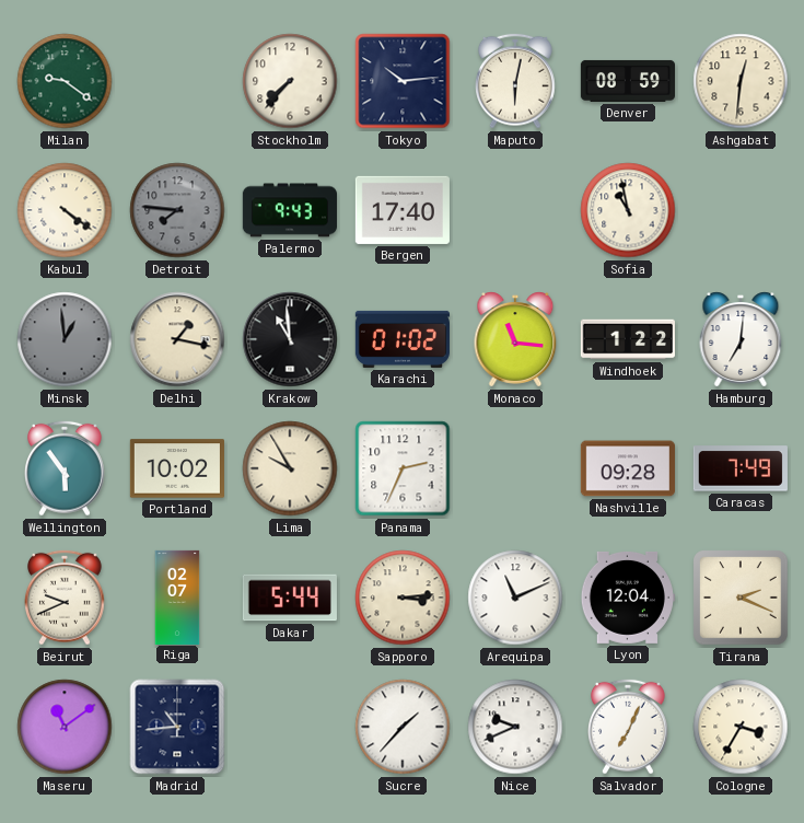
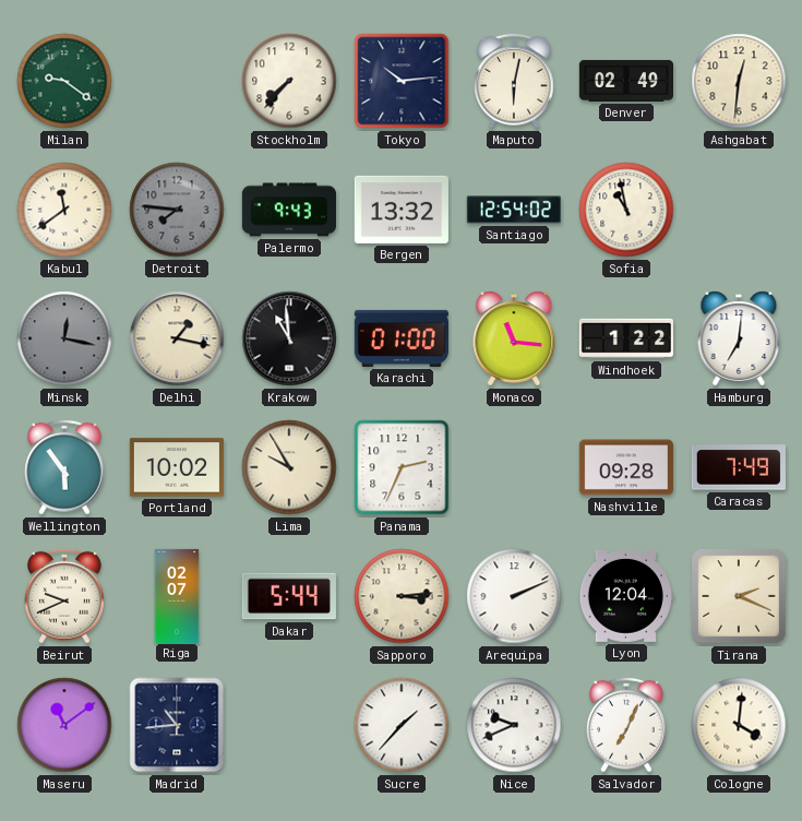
Denver: 08:59 -> 02:49
Kabul: 4:21 -> 11:39
Bergen: 17:40 -> 13:32
Santiago: none -> 12:54
Minsk: 12:59 -> 12:17
Karachi: 01:02 -> 01:00
Arequipa: 11:11 -> 2:11
Cologne: 3:35 -> 4:01
